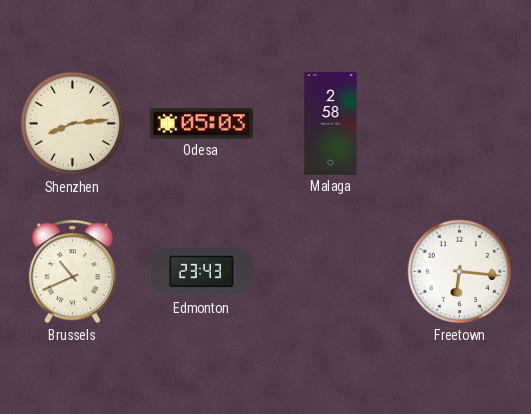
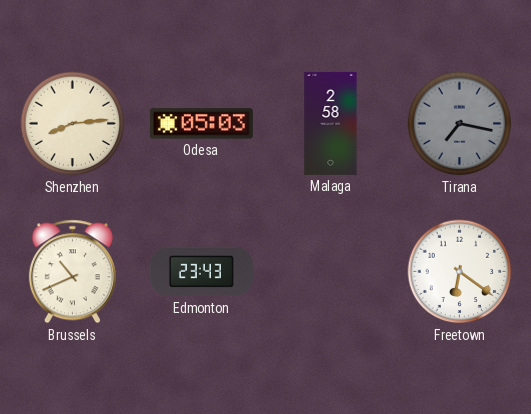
Tirana: none -> 7:17
Freetown: 6:16 -> 6:21
